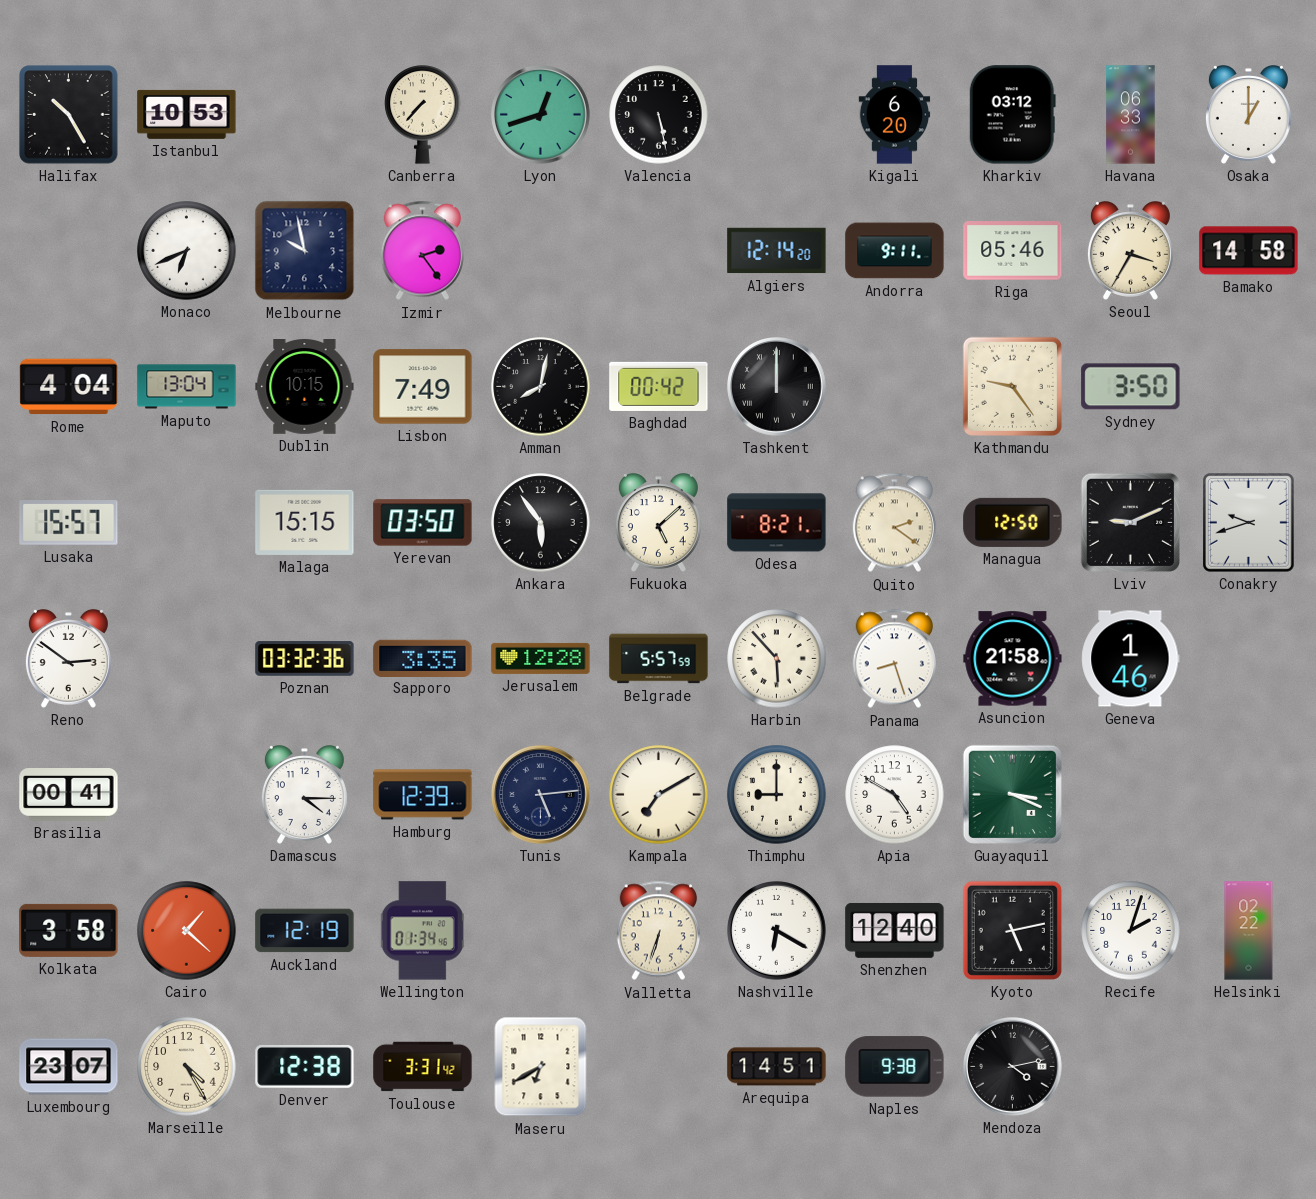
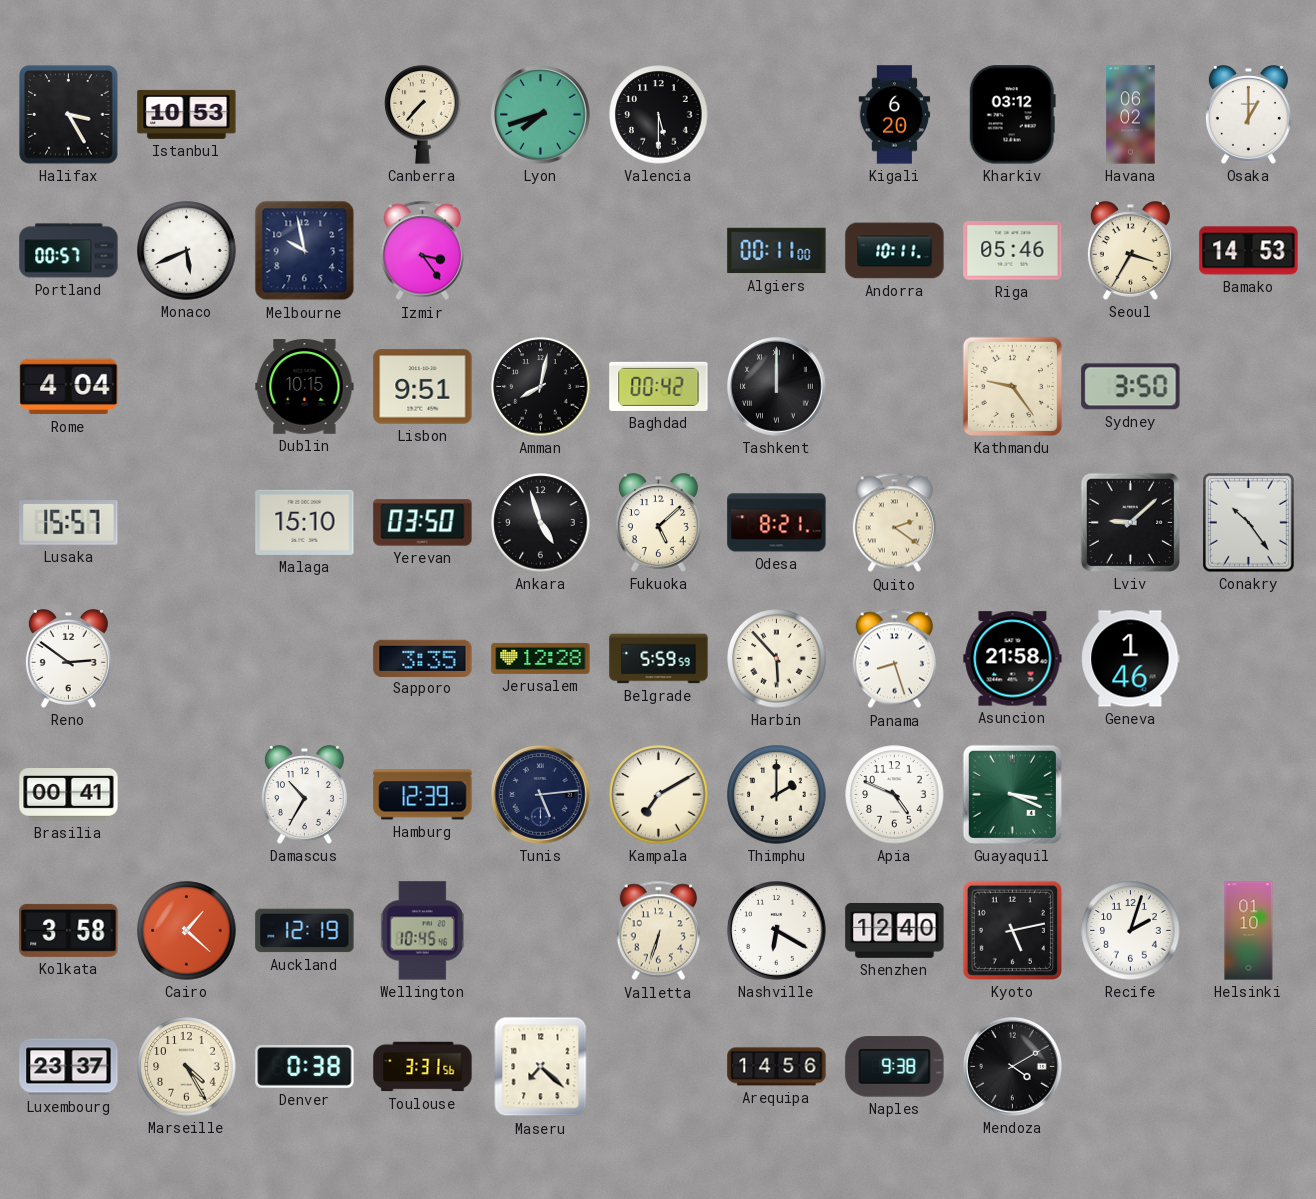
Halifax: 10:25 -> 3:25
Lyon: 12:42 -> 7:42
Valencia: 5:28 -> 5:30
Havana: 06:33 -> 06:02
Portland: none -> 00:57
Monaco: 6:41 -> 5:41
Izmir: 2:24 -> 3:24
Algiers: 12:14 -> 00:11
Andorra: 9:11 -> 10:11
Bamako: 14:58 -> 14:53
Maputo: 13:04 -> none
Lisbon: 7:49 -> 9:51
Malaga: 15:15 -> 15:10
Ankara: 5:54 -> 4:57
Managua: 12:50 -> none
Lviv: 9:11 -> 9:08
Conakry: 9:42 -> 10:24
Poznan: 03:32 -> none
Belgrade: 5:57 -> 5:59
Damascus: 4:15 -> 10:35
Thimphu: 9:00 -> 2:00
Apia: 4:50 -> 4:49
Wellington: 01:34 -> 10:45
Helsinki: 02:22 -> 01:10
Luxembourg: 23:07 -> 23:37
Denver: 12:38 -> 0:38
Toulouse: 3:31:42 -> 3:31:56
Maseru: 6:40 -> 7:22
Arequipa: 14:51 -> 14:56
Mendoza: 4:13 -> 4:10
